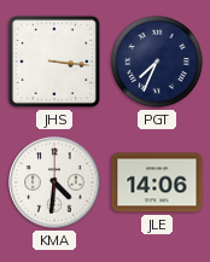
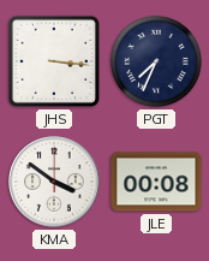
KMA: 4:31 -> 3:51
JLE: 14:06 -> 00:08
